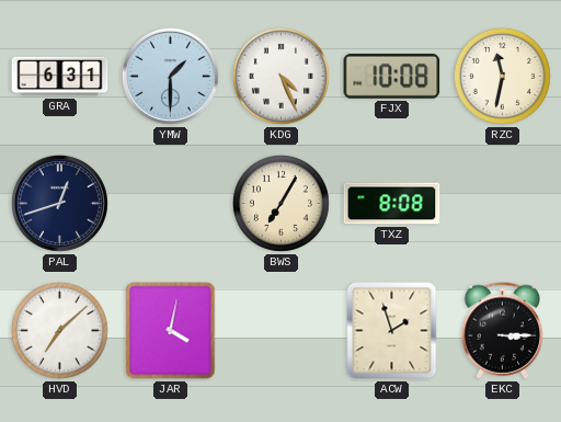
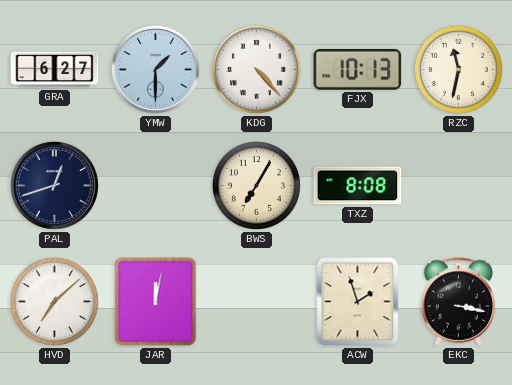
GRA: 6:31 -> 6:27
KDG: 4:26 -> 4:23
FJX: 10:08 -> 10:13
JAR: 4:02 -> 12:02
EKC: 3:15 -> 3:17
